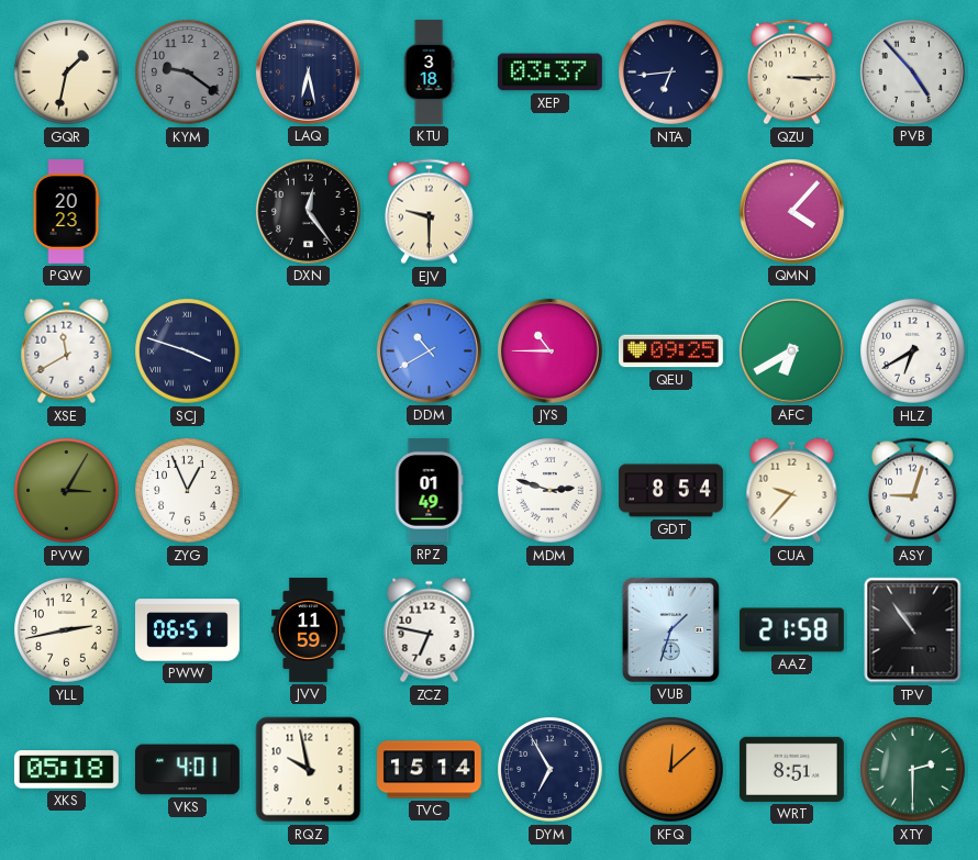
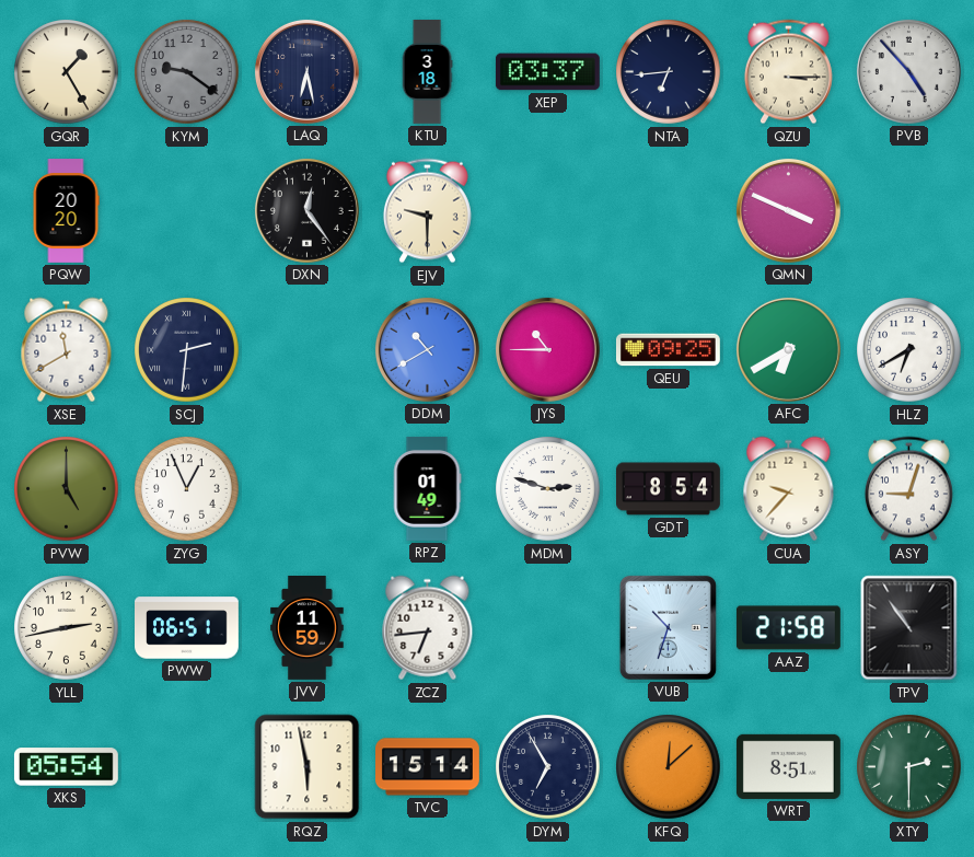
GQR: 1:32 -> 1:25
PQW: 20:23 -> 20:20
QMN: 4:07 -> 3:49
SCJ: 3:48 -> 2:31
PVW: 3:05 -> 5:00
ZCZ: 6:47 -> 6:44
VUB: 1:33 -> 10:33
XKS: 05:18 -> 05:54
VKS: 4:01 -> none
RQZ: 9:58 -> 5:58
